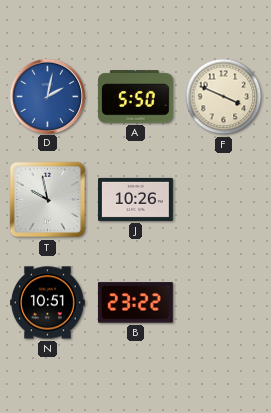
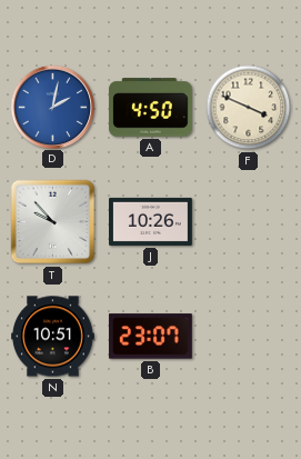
A: 5:50 -> 4:50
T: 9:58 -> 9:53
B: 23:22 -> 23:07
